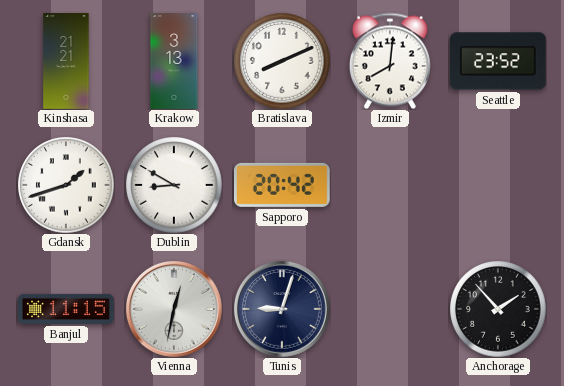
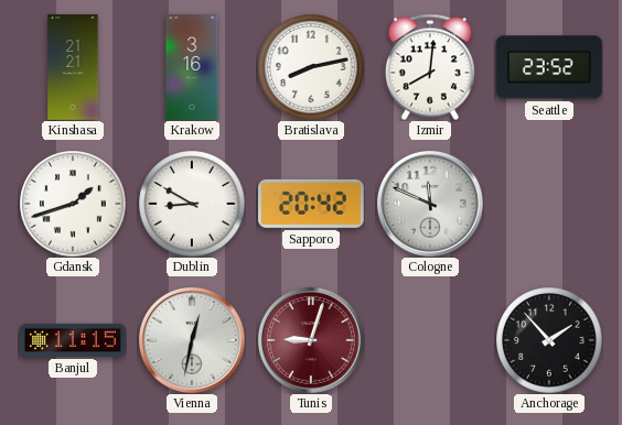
Krakow: 3:13 -> 3:16
Bratislava: 8:11 -> 8:13
Cologne: none -> 11:49
Tunis dial: navy -> burgundy
